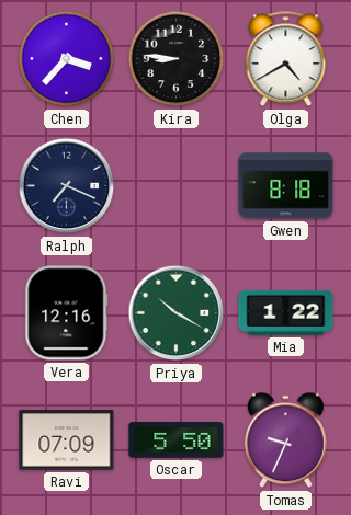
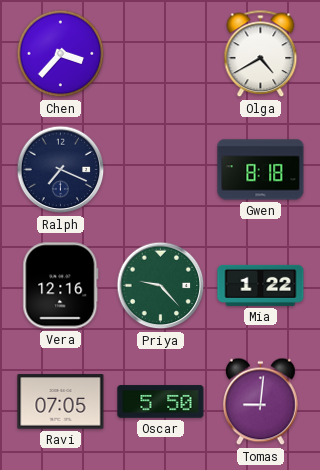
Kira: 8:46 -> none
Priya: 10:20 -> 9:23
Ravi: 07:09 -> 07:05
Tomas: 9:34 -> 9:01
